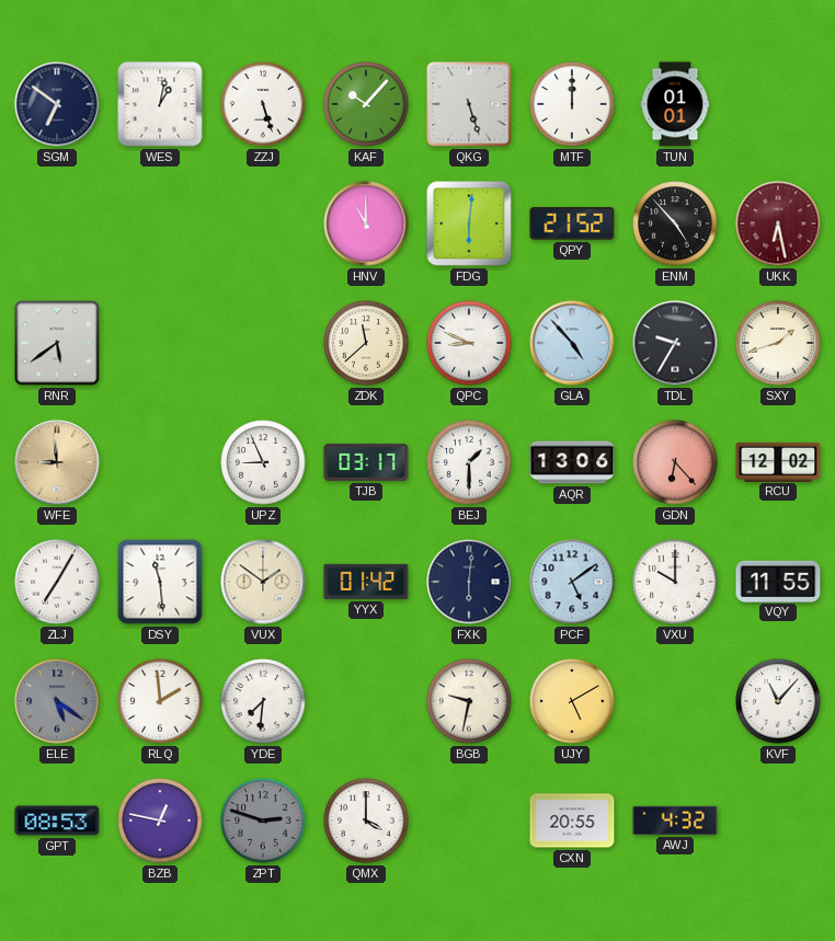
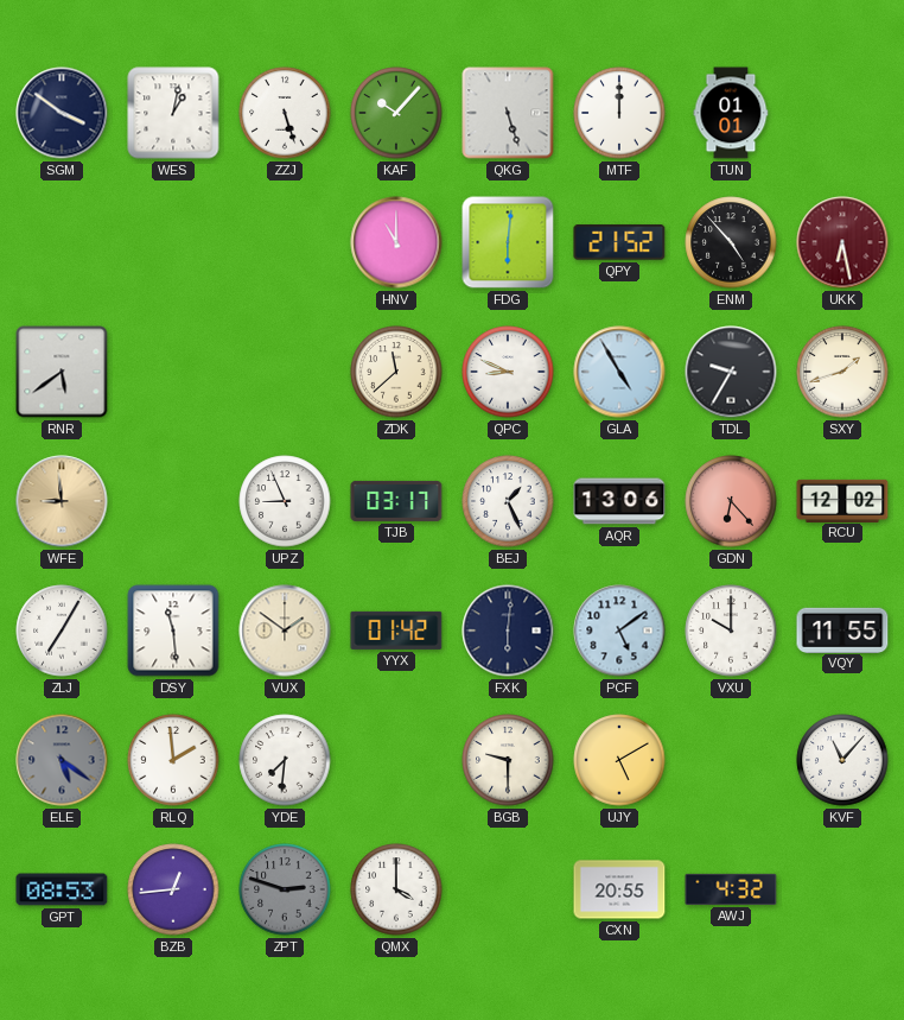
SGM: 6:51 -> 3:51
GLA: 4:53 -> 4:55
BEJ: 1:30 -> 1:26
BGB: 9:32 -> 9:30
BZB: 12:47 -> 12:44
